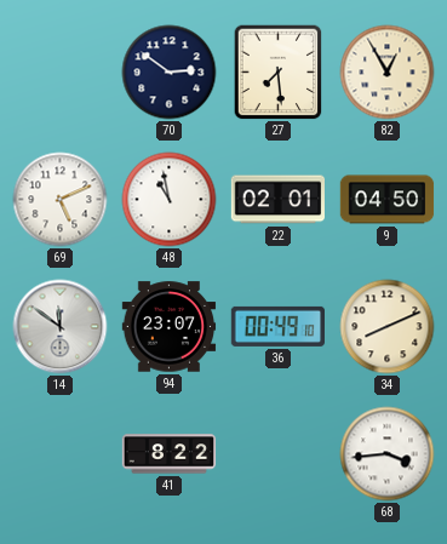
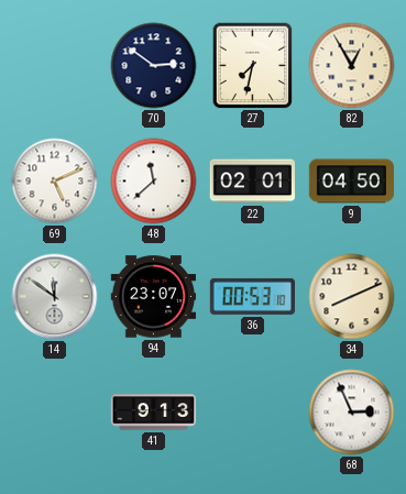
27: 7:29 -> 7:32
48: 10:58 -> 11:38
36: 00:49 -> 00:53
41: 8:22 -> 9:13
68: 3:44 -> 2:56
